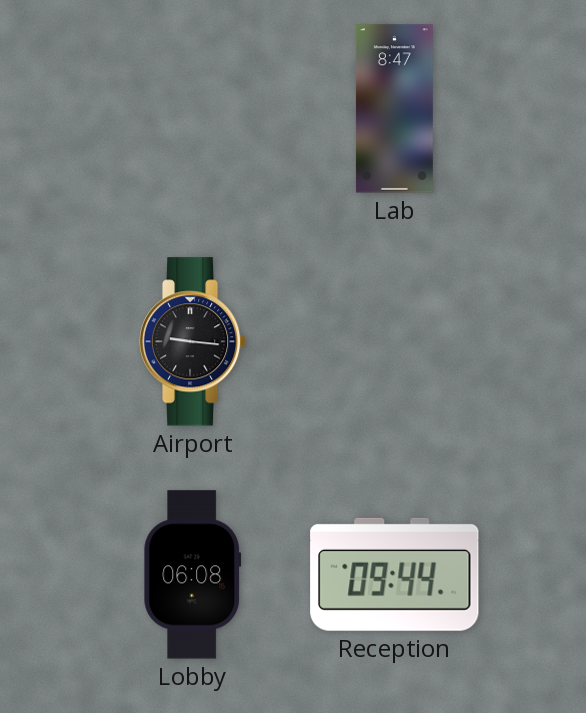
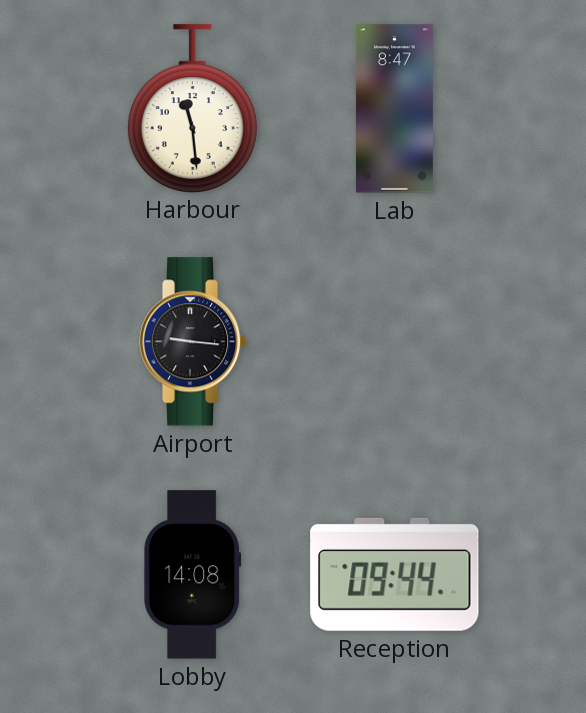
Harbour: none -> 11:29
Lobby: 06:08 -> 14:08
